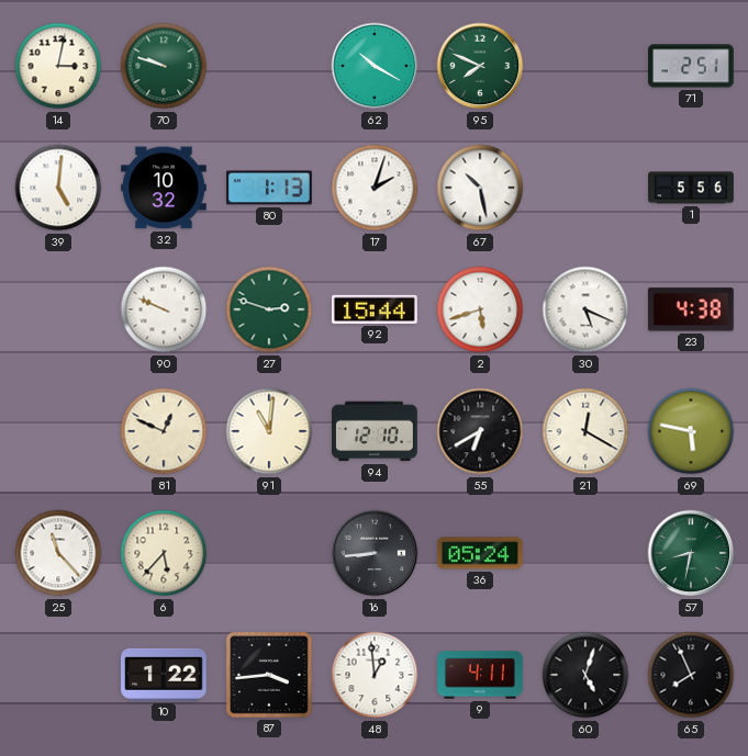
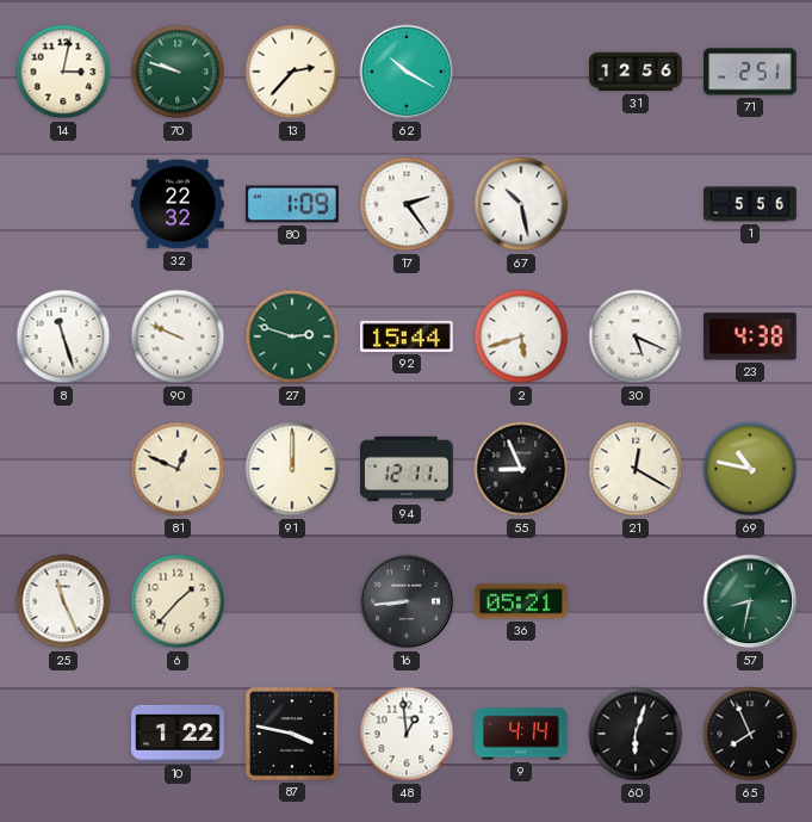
13: none -> 2:37
95: 7:49 -> none
31: none -> 12:56
39: 5:01 -> none
32: 10:32 -> 22:32
80: 1:13 -> 1:09
17: 2:03 -> 2:24
8: none -> 11:27
91: 11:01 -> 12:00
94: 12:10 -> 12:11
55: 6:40 -> 8:56
69: 5:47 -> 10:47
25: 11:23 -> 11:26
6: 5:37 -> 1:37
36: 05:24 -> 05:21
87: 3:44 -> 3:47
9: 4:11 -> 4:14
60: 5:03 -> 6:03
